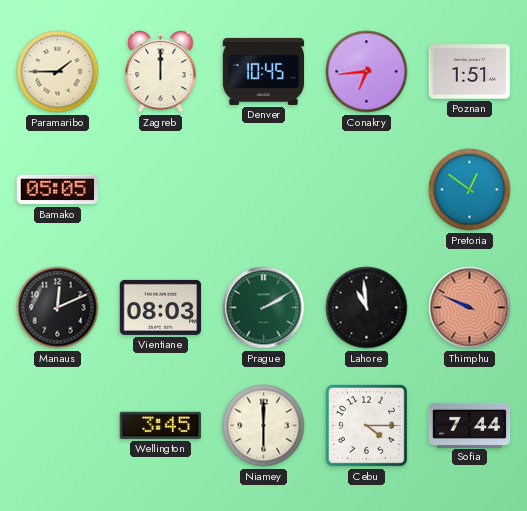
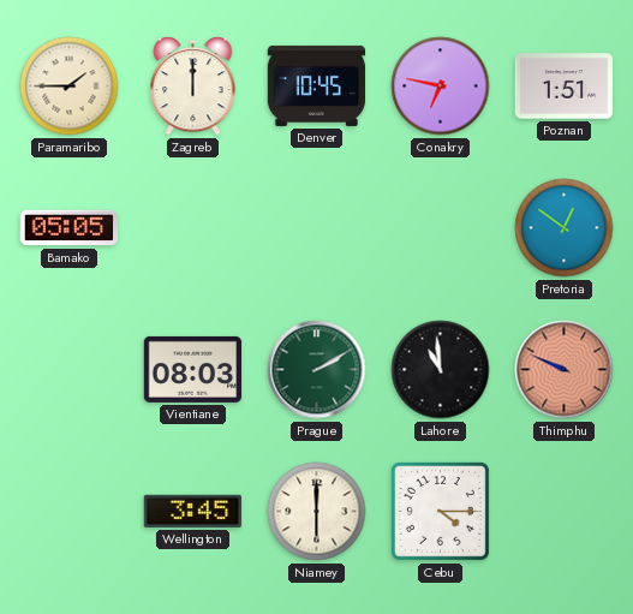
Conakry: 6:44 -> 6:47
Manaus: 12:11 -> none
Sofia: 7:44 -> none
